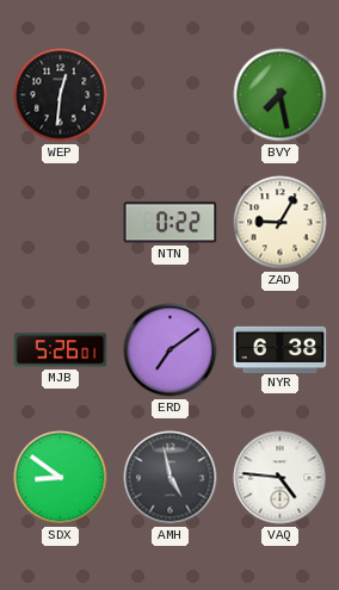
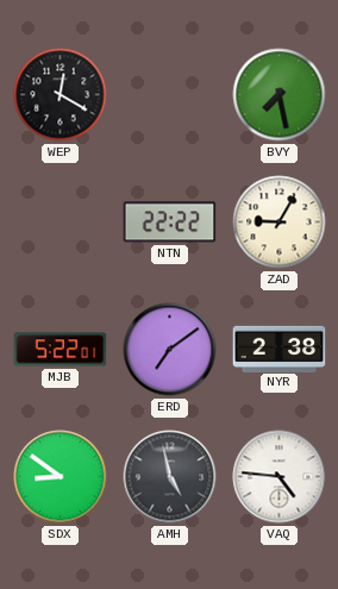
WEP: 12:31 -> 12:20
NTN: 0:22 -> 22:22
MJB: 5:26 -> 5:22
NYR: 6:38 -> 2:38
